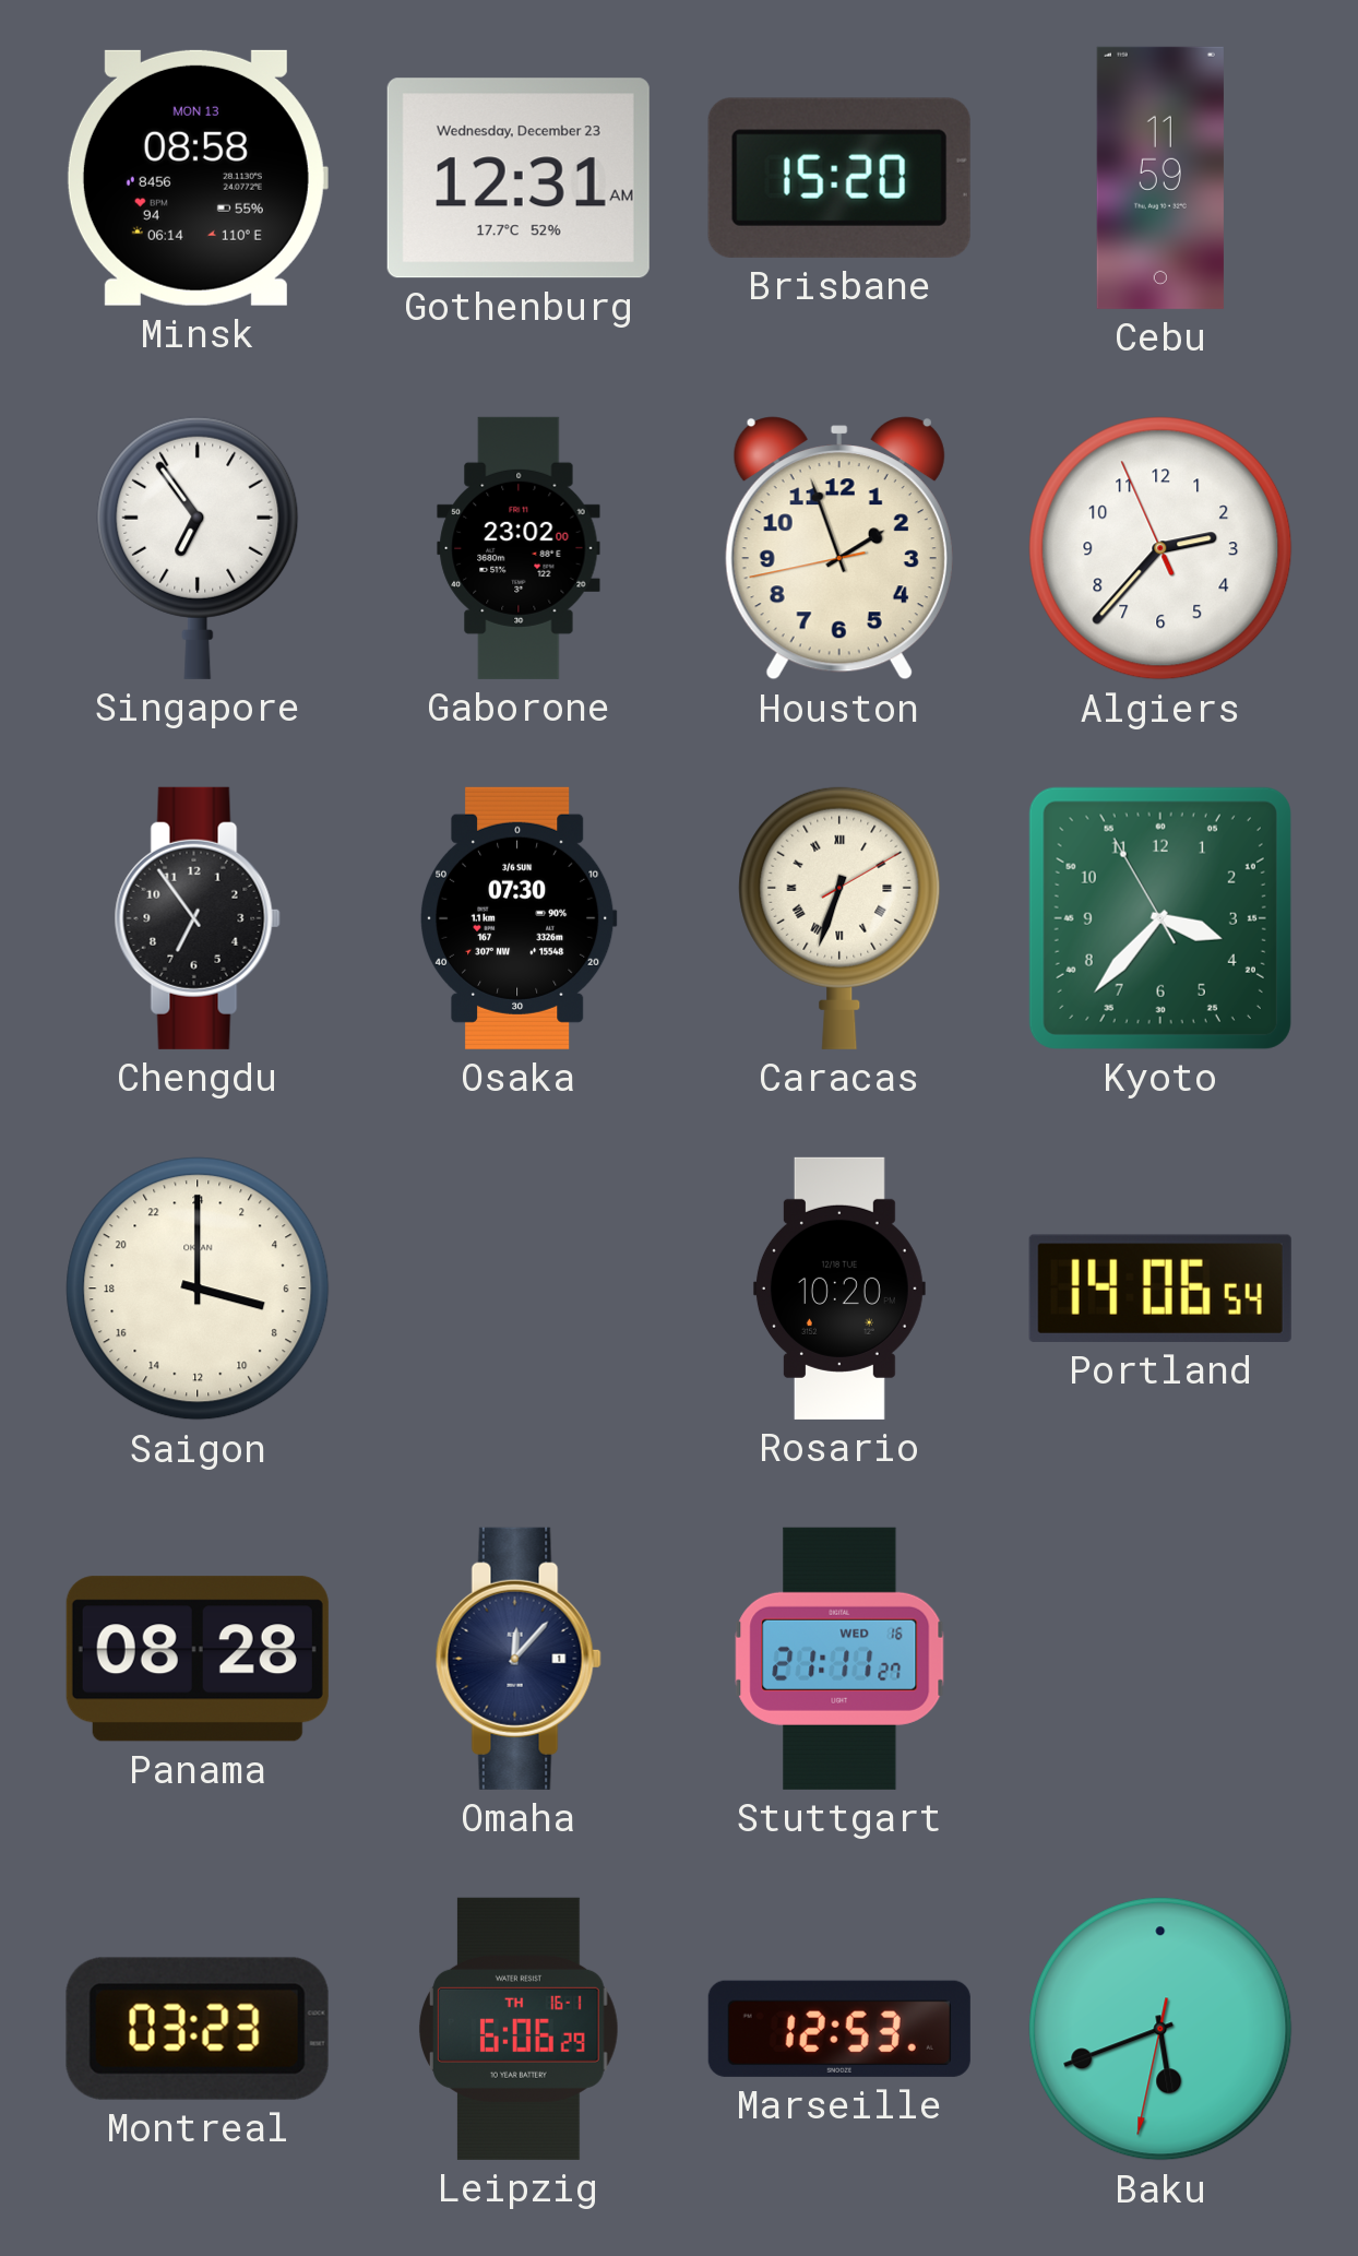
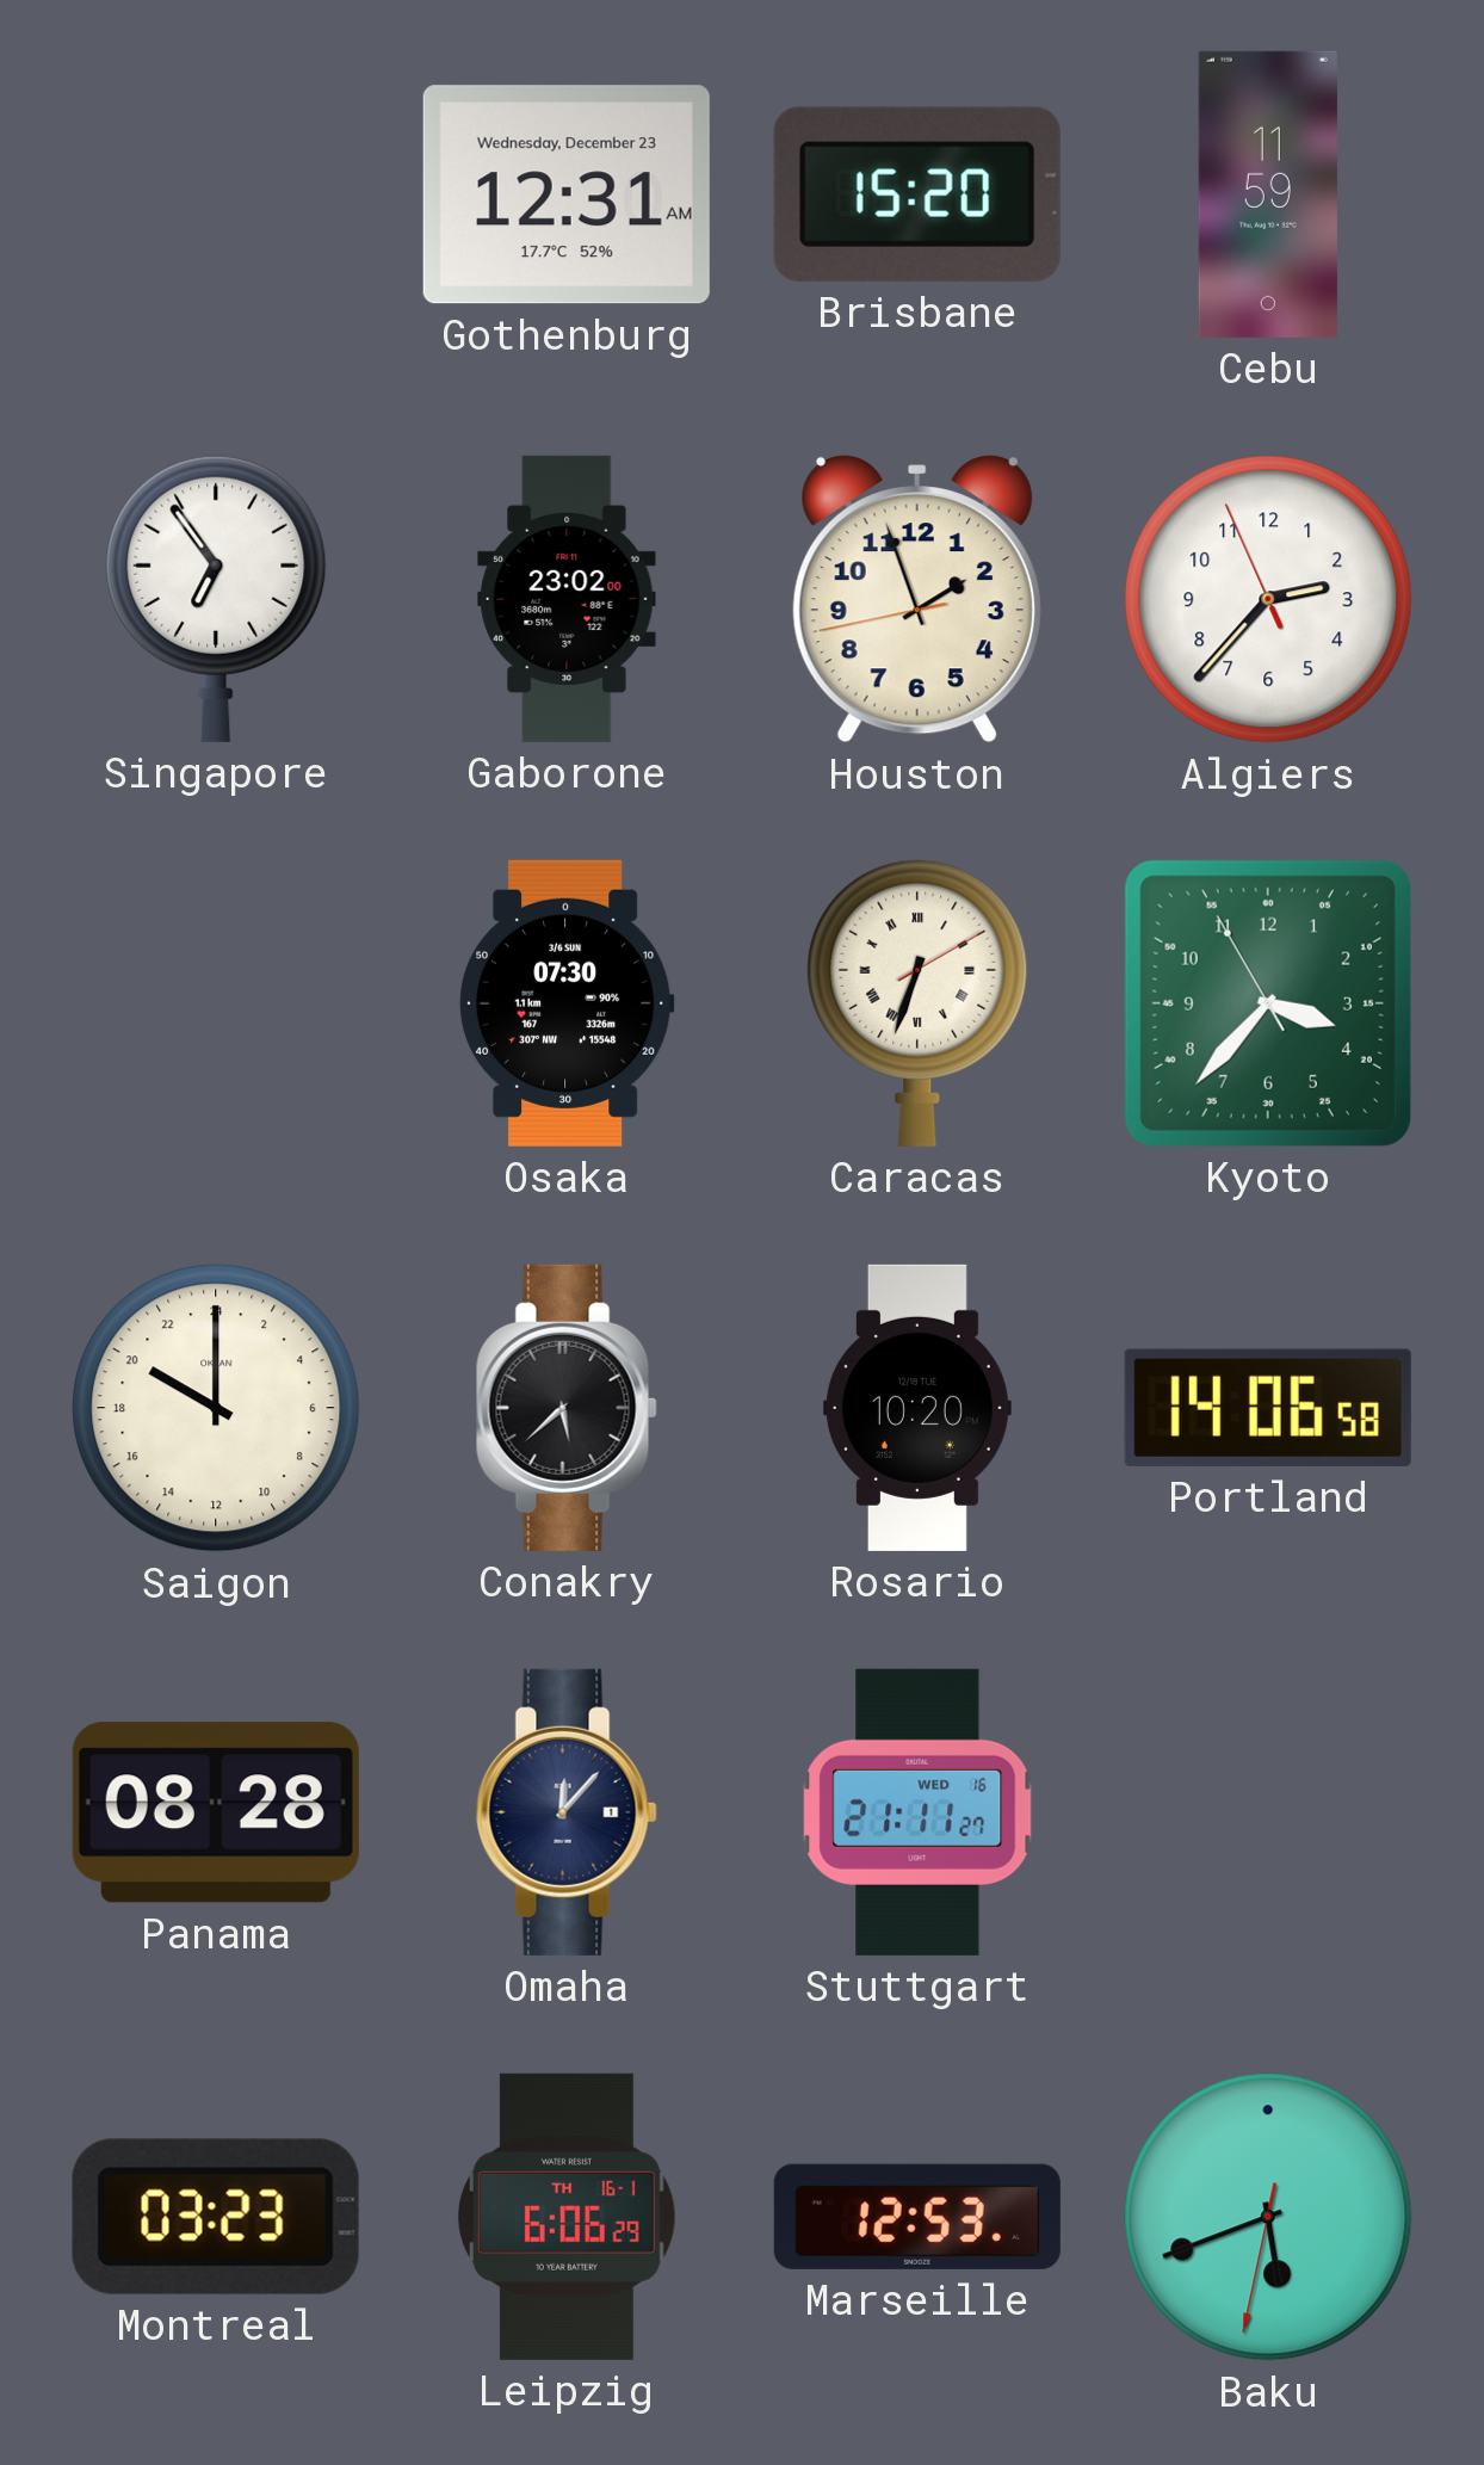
Minsk: 08:58 -> none
Chengdu: 6:54 -> none
Saigon: 7:00 -> 20:00
Conakry: none -> 5:38
Portland: 14:06:54 -> 14:06:58
